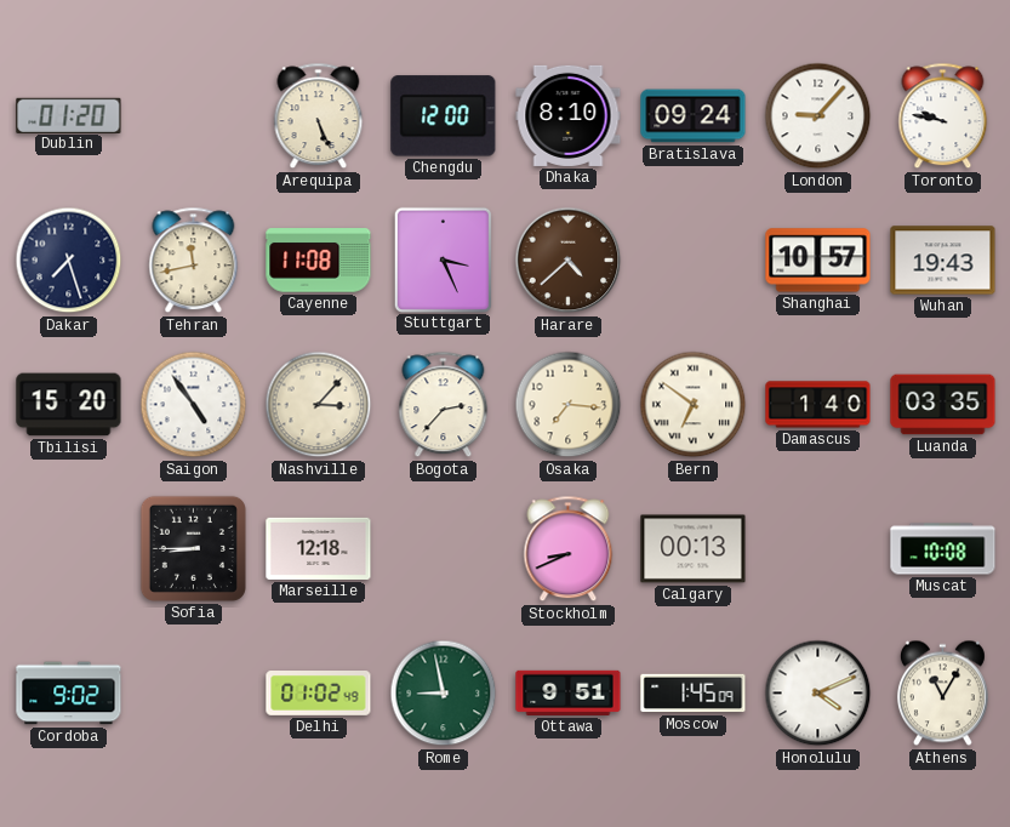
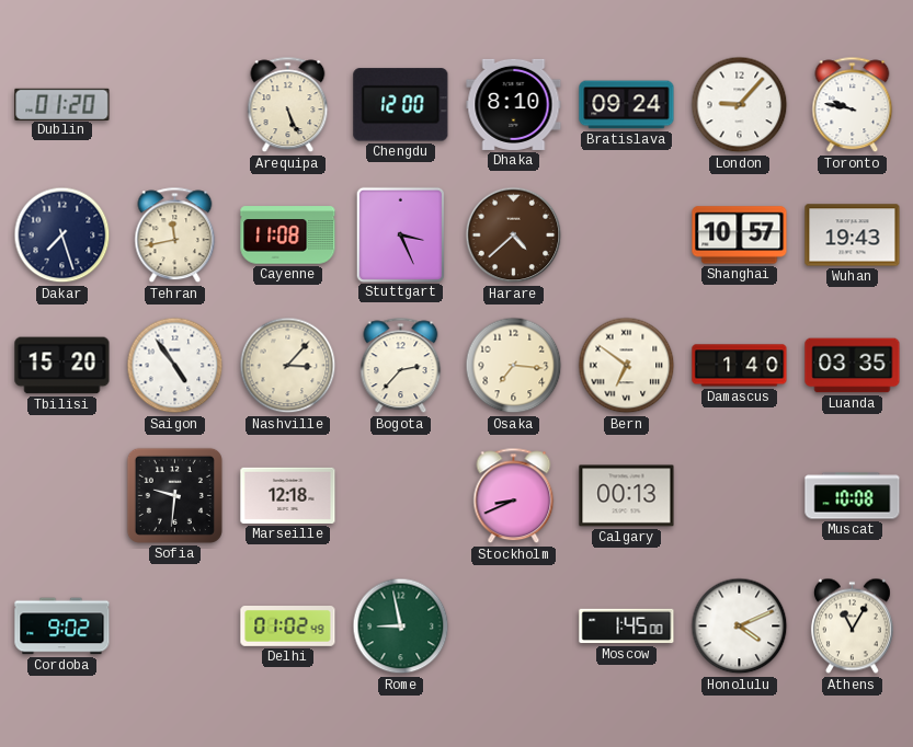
Sofia: 8:45 -> 9:31
Ottawa: 9:51 -> none
Moscow: 1:45:09 -> 1:45:00
